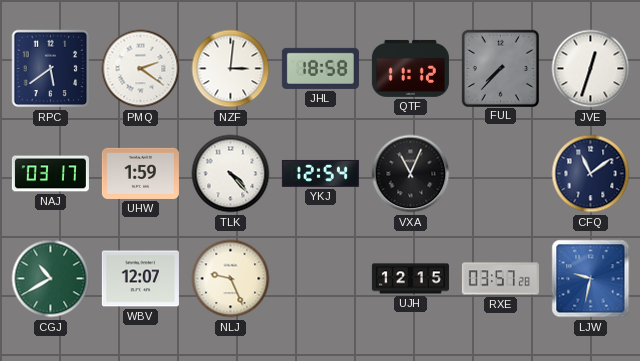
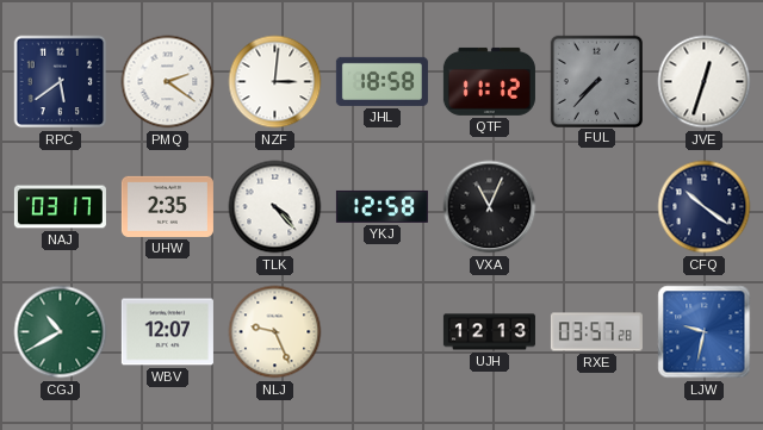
UHW: 1:59 -> 2:35
YKJ: 12:54 -> 12:58
CFQ: 11:09 -> 10:21
UJH: 12:15 -> 12:13
